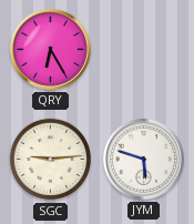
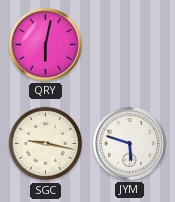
QRY: 6:25 -> 6:02
SGC: 9:14 -> 9:17
